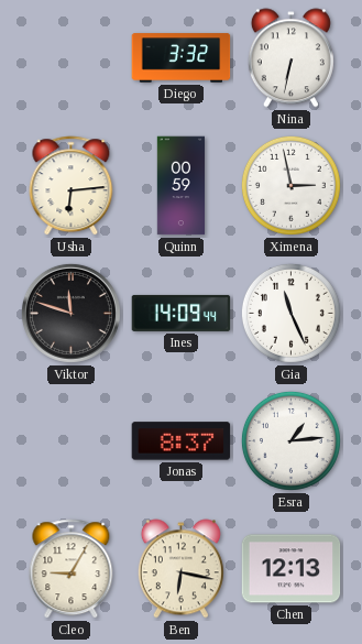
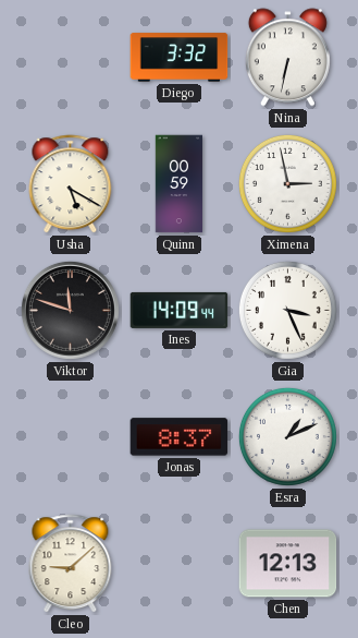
Usha: 6:14 -> 5:20
Gia: 11:26 -> 3:26
Esra: 1:14 -> 1:11
Cleo: 9:05 -> 9:08
Ben: 6:17 -> none
